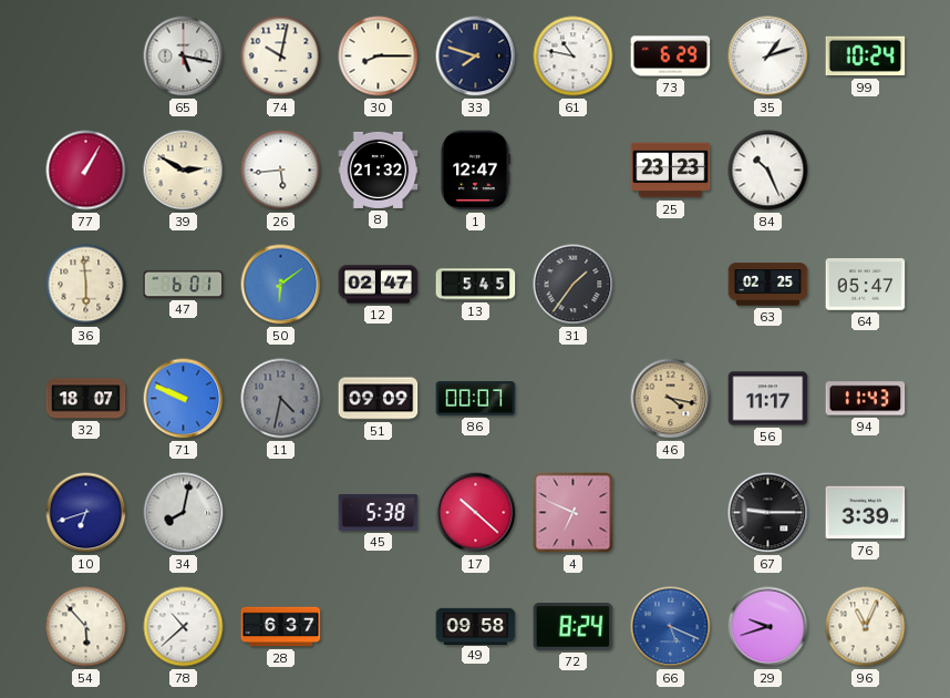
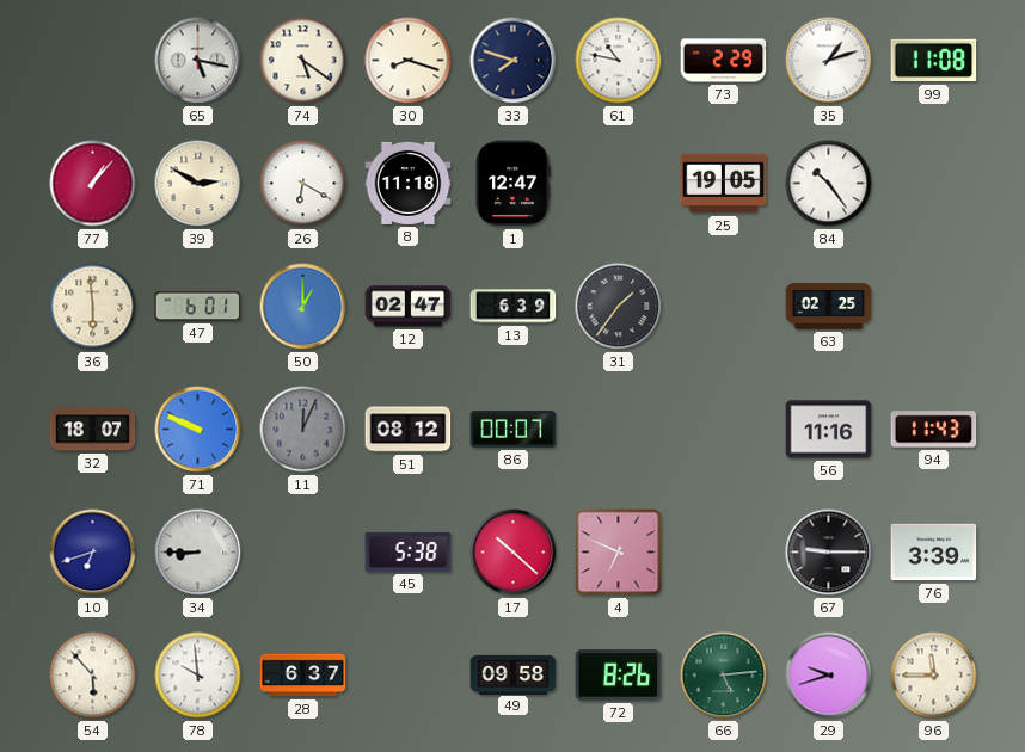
74: 10:02 -> 5:21
30: 8:15 -> 8:18
73: 6:29 -> 2:29
99: 10:24 -> 11:08
77: 1:05 -> 1:07
26: 5:44 -> 6:20
8: 21:32 -> 11:18
25: 23:23 -> 19:05
84: 10:26 -> 10:24
50: 6:09 -> 1:00
13: 5:45 -> 6:39
64: 05:47 -> none
11: 4:32 -> 12:04
51: 09:09 -> 08:12
46: 4:17 -> none
56: 11:17 -> 11:16
34: 8:02 -> 8:45
78: 10:38 -> 9:59
72: 8:24 -> 8:26
66: 5:19 -> 5:14
66 dial: blue -> green
96: 11:04 -> 11:45
